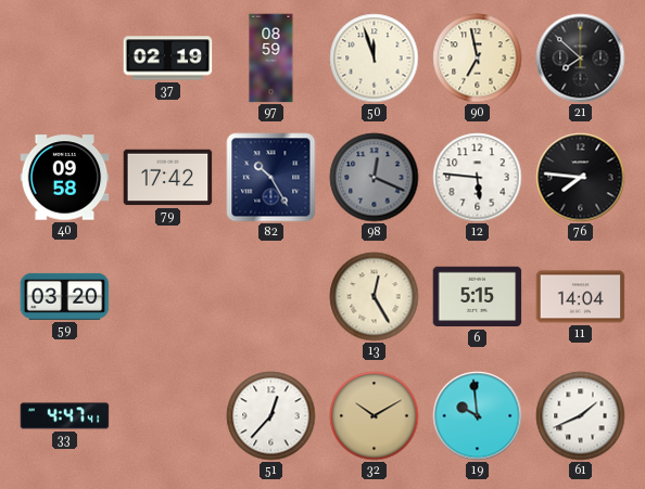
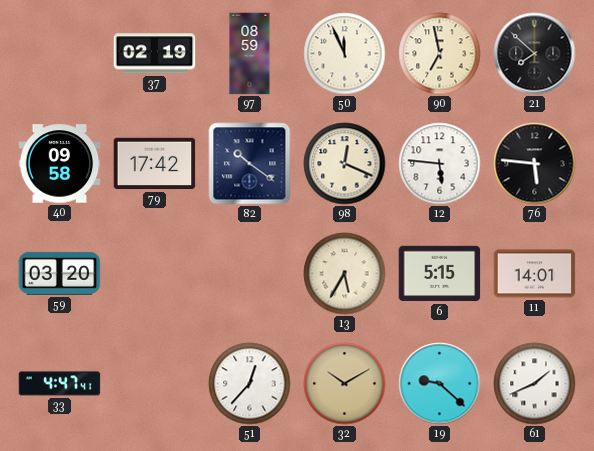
50: 11:57 -> 11:56
82: 10:25 -> 10:21
98 dial: grey -> cream
76: 7:46 -> 5:46
13: 12:25 -> 5:35
11: 14:04 -> 14:01
19: 9:59 -> 9:22
